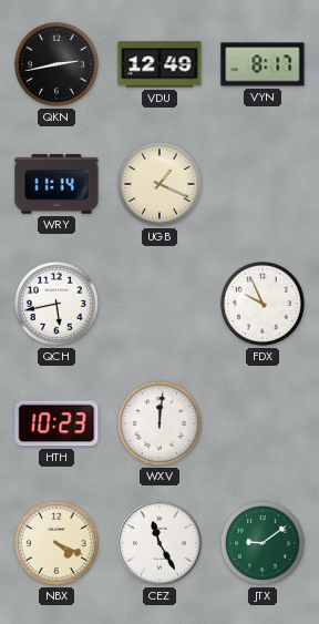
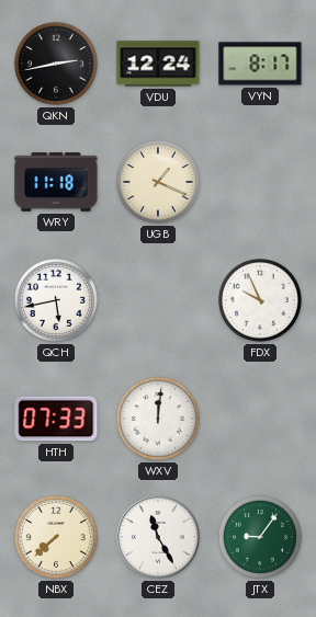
VDU: 12:49 -> 12:24
WRY: 11:14 -> 11:18
HTH: 10:23 -> 07:33
NBX: 4:19 -> 7:38
JTX: 9:09 -> 9:06
